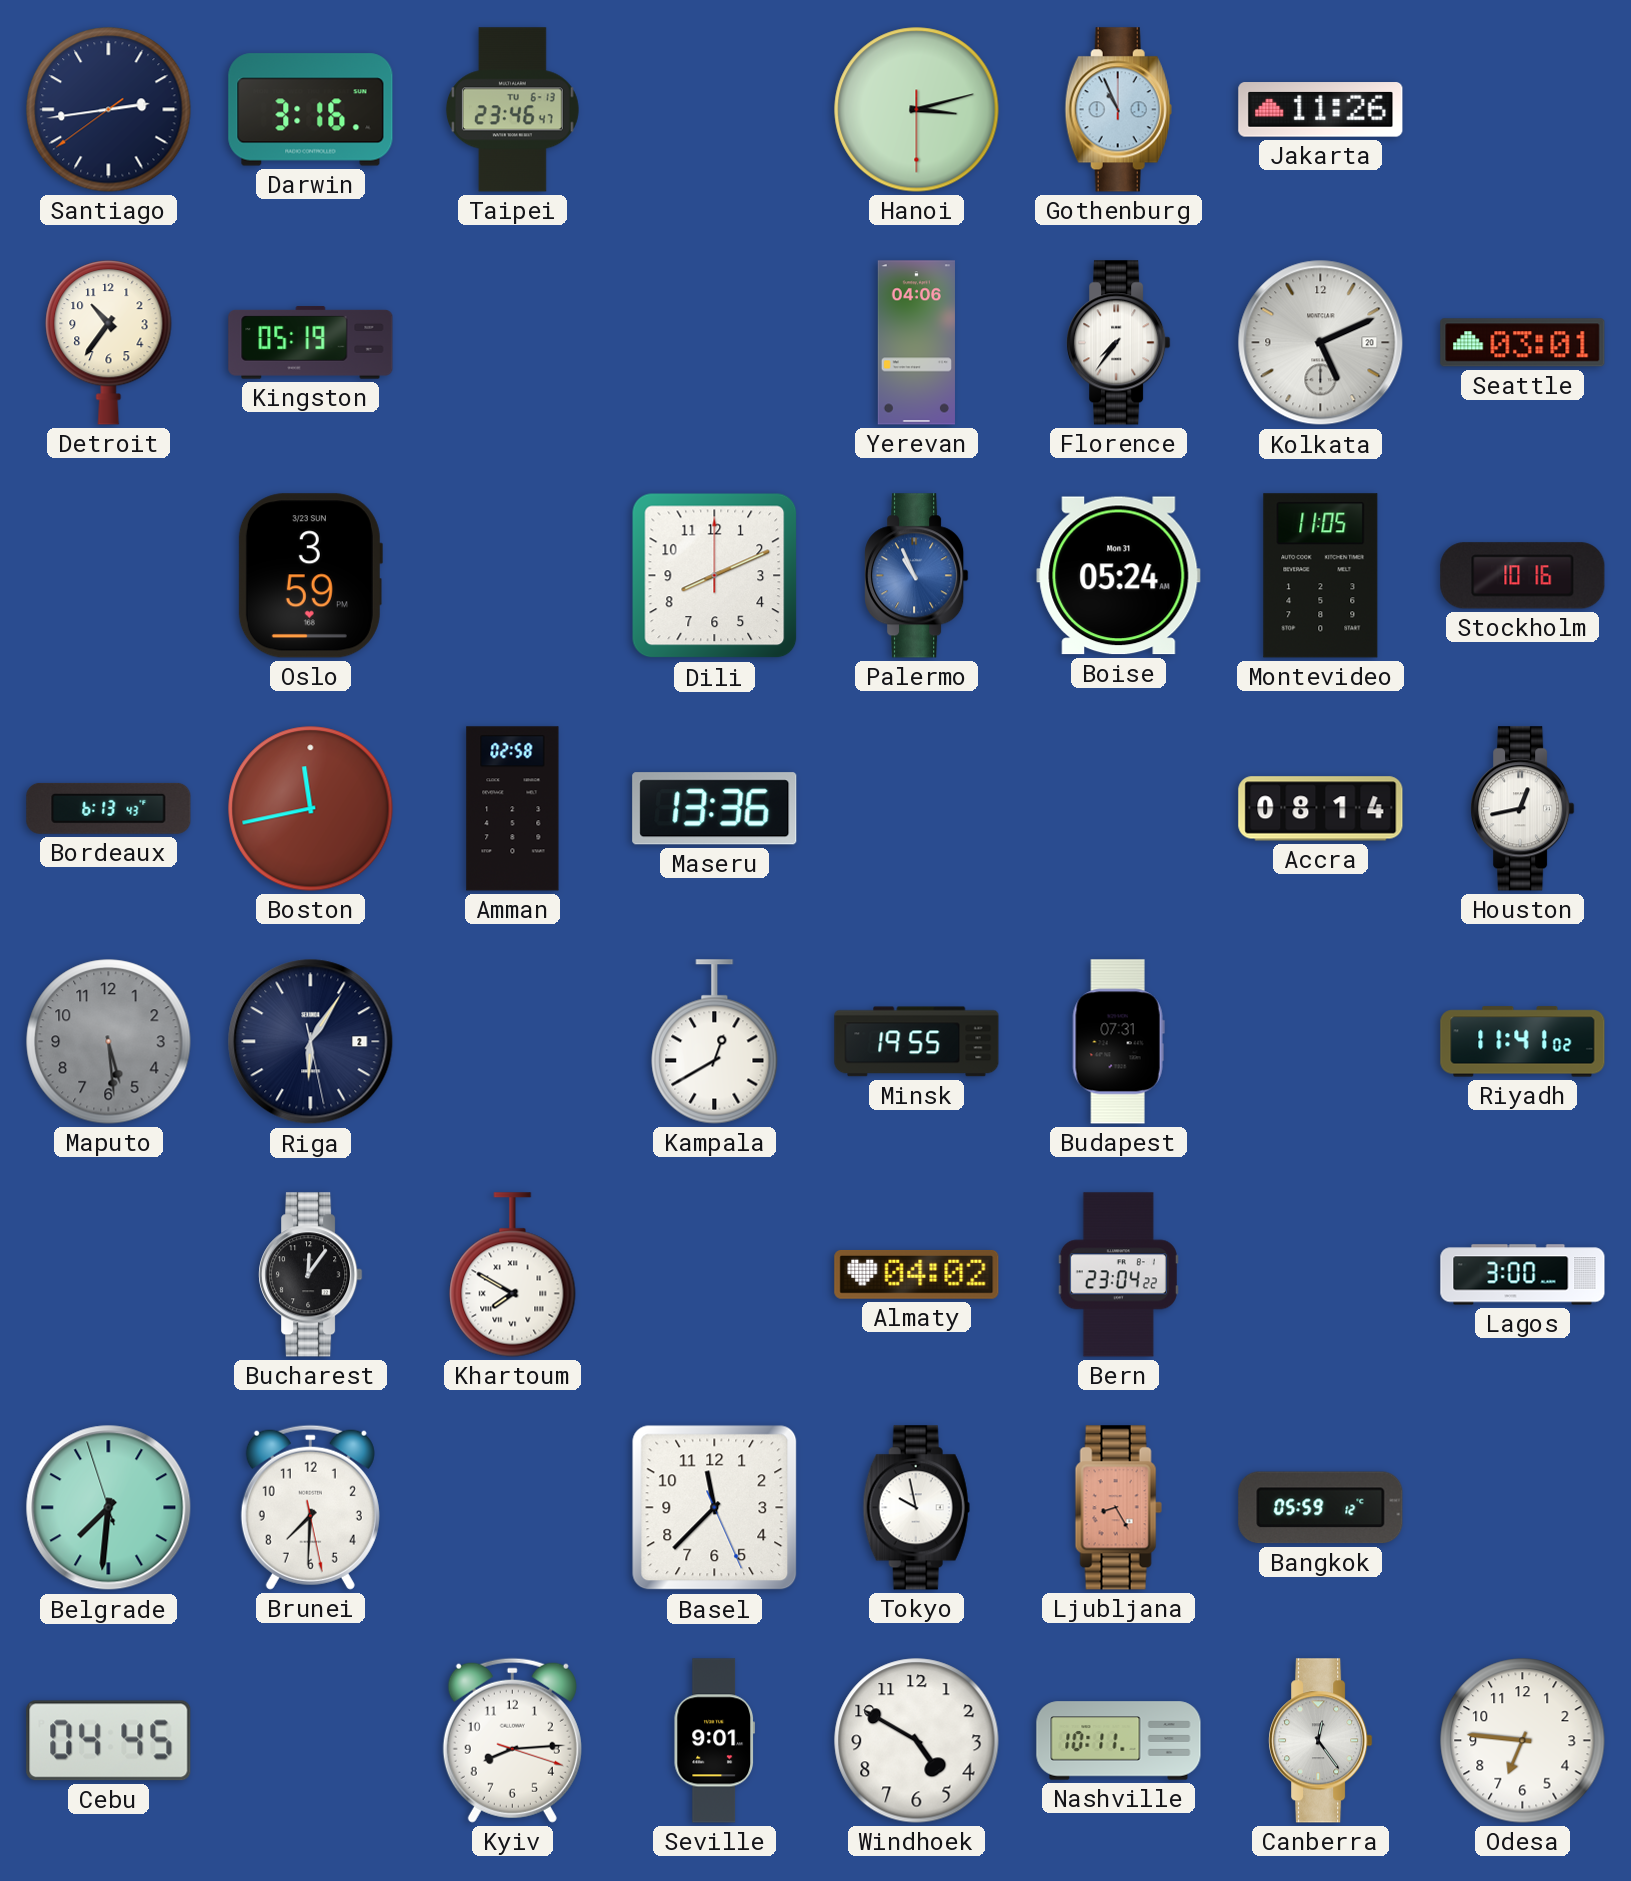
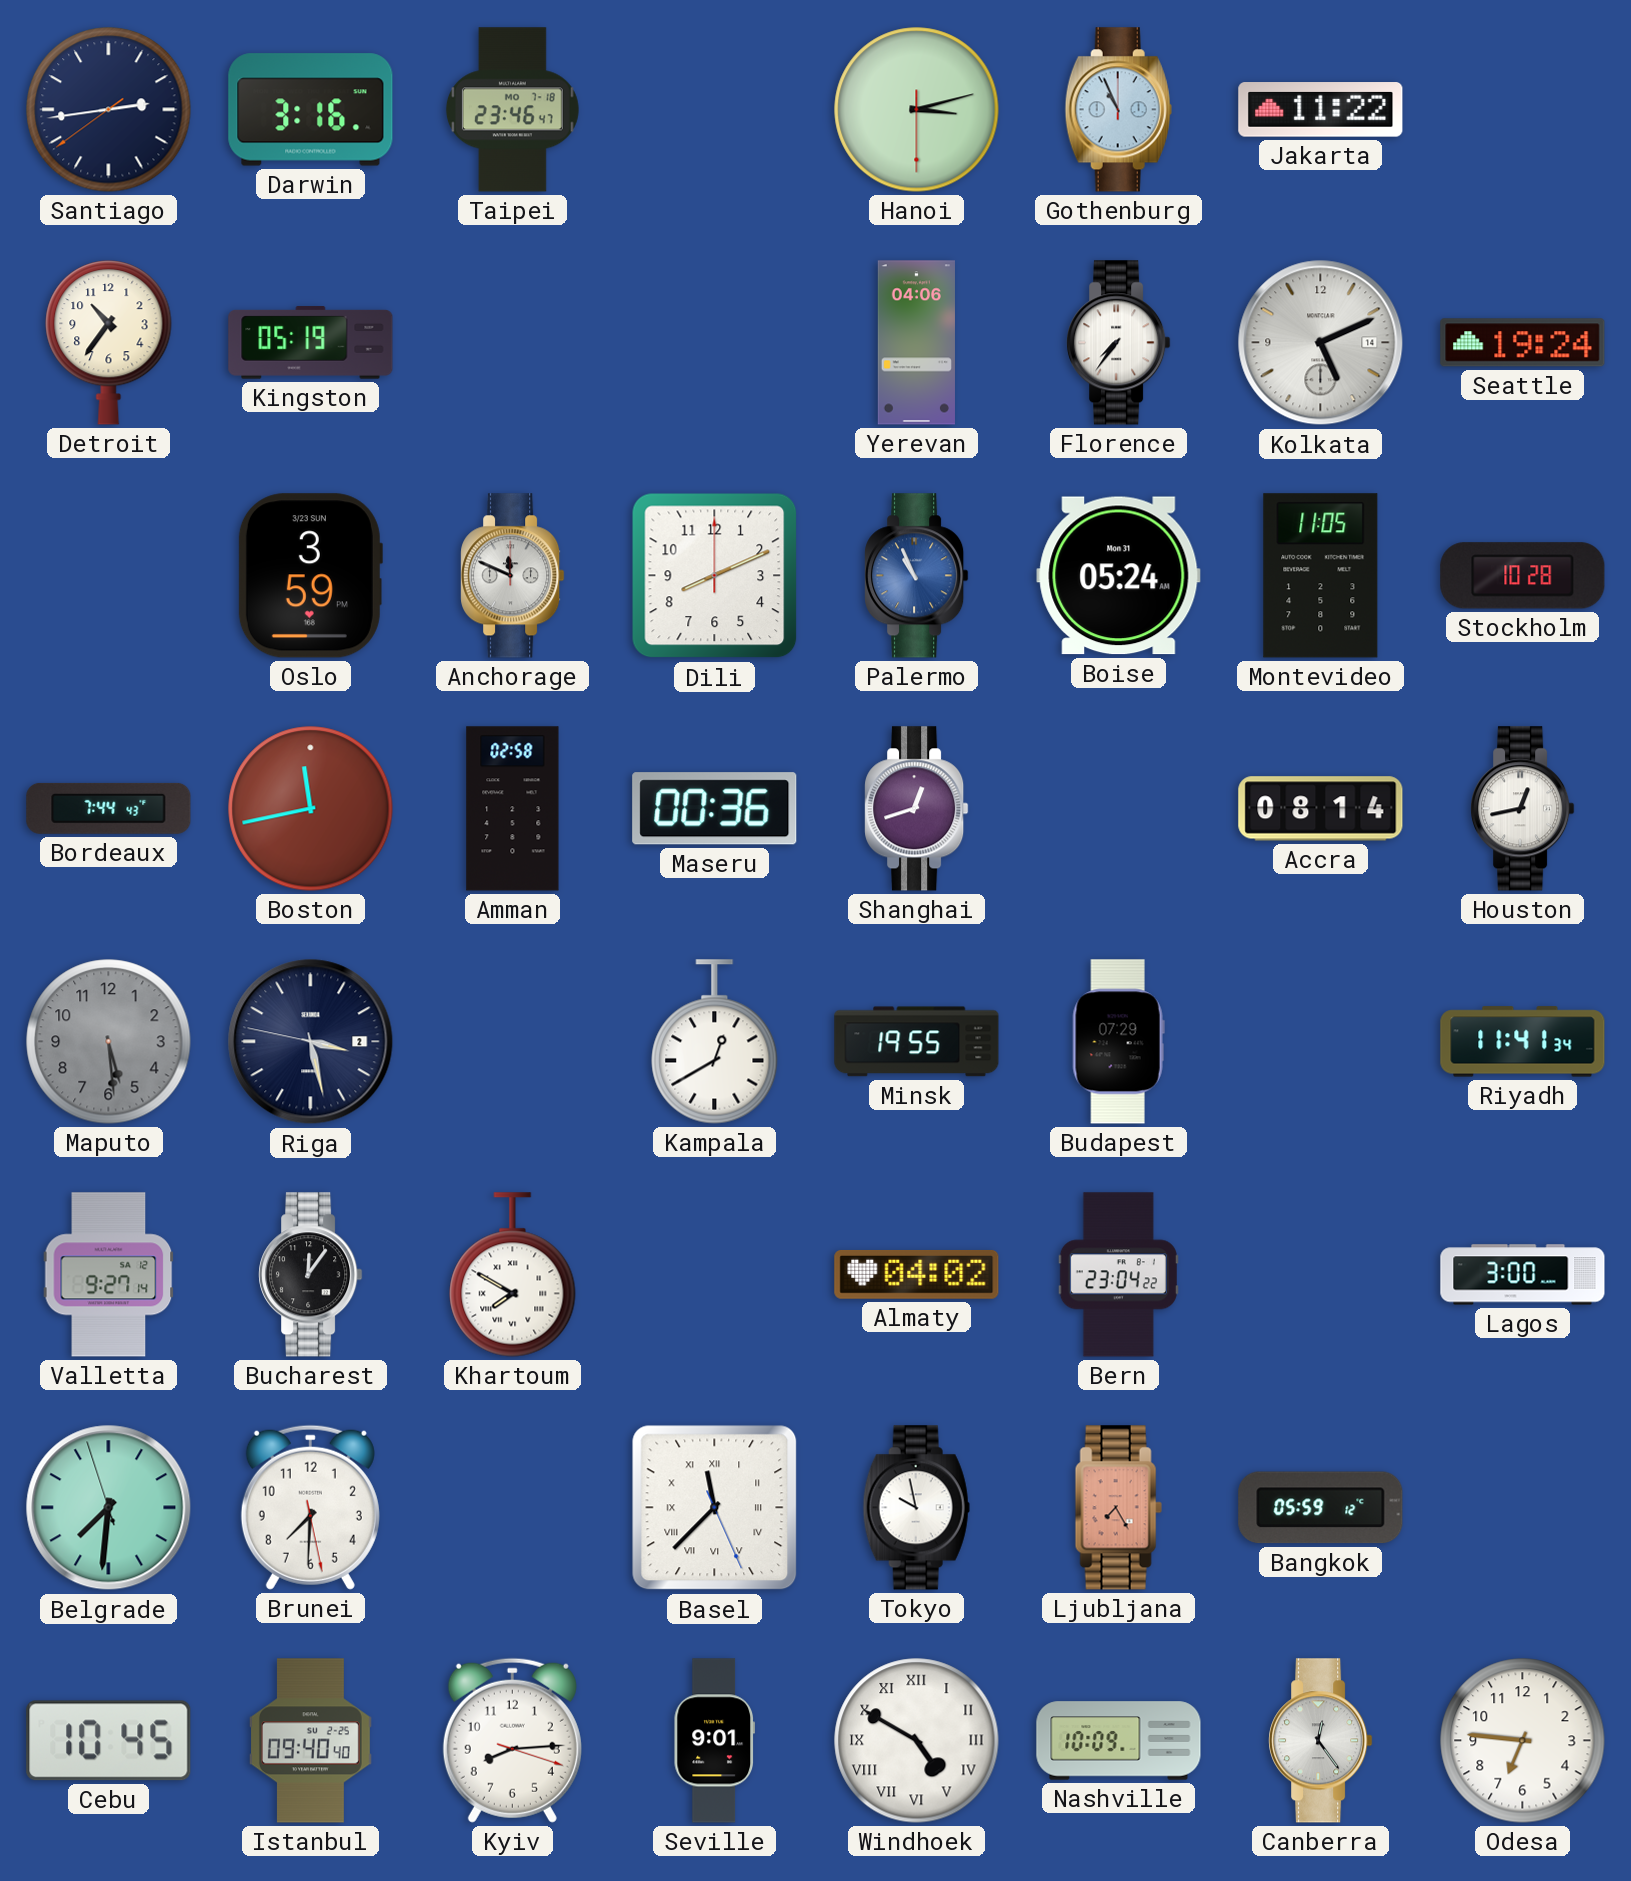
Taipei date: TU 6-13 -> MO 7-18
Jakarta: 11:26 -> 11:22
Kolkata date: 20 -> 14
Seattle: 03:01 -> 19:24
Anchorage: none -> 11:49
Stockholm: 10:16 -> 10:28
Bordeaux: 6:13 -> 7:44
Maseru: 13:36 -> 00:36
Shanghai: none -> 12:42
Riga: 6:05 -> 3:27
Budapest: 07:31 -> 07:29
Riyadh: 11:41:02 -> 11:41:34
Valletta: none -> 9:27
Basel numerals: Arabic -> Roman
Ljubljana: 8:25 -> 7:25
Cebu: 04:45 -> 10:45
Istanbul: none -> 09:40
Windhoek numerals: Arabic -> Roman
Nashville: 10:11 -> 10:09
